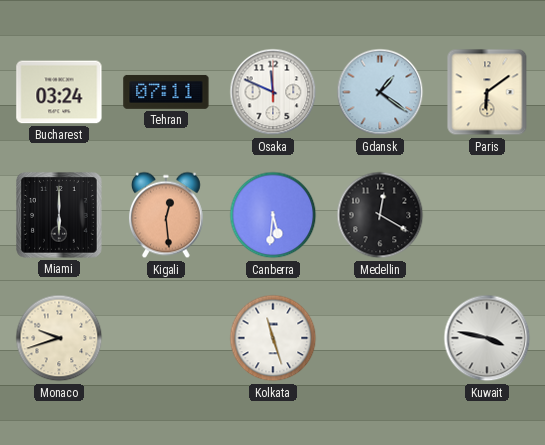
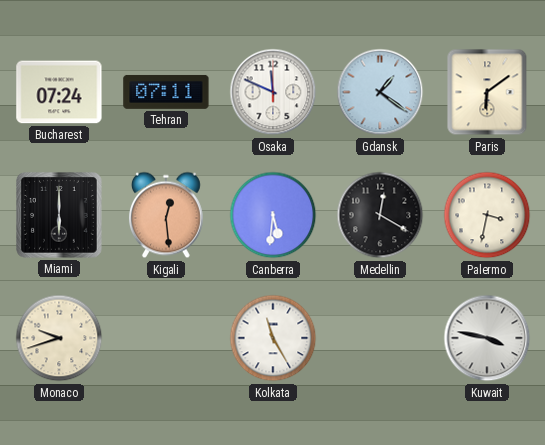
Bucharest: 03:24 -> 07:24
Palermo: none -> 3:32
Kolkata: 11:27 -> 11:25
